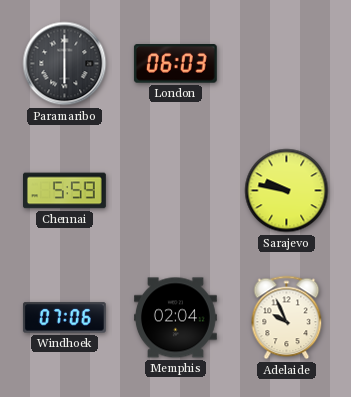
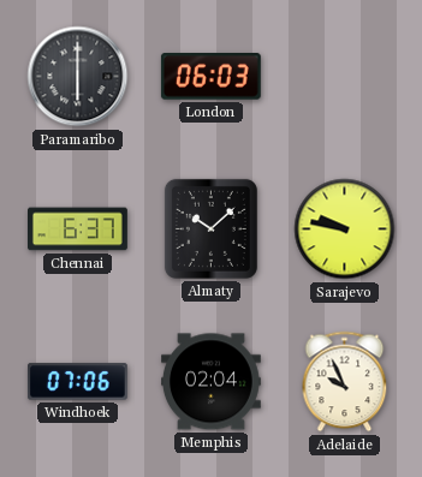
Chennai: 5:59 -> 6:37
Almaty: none -> 10:08
